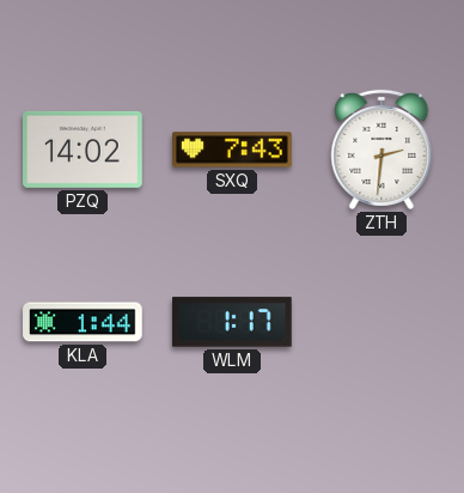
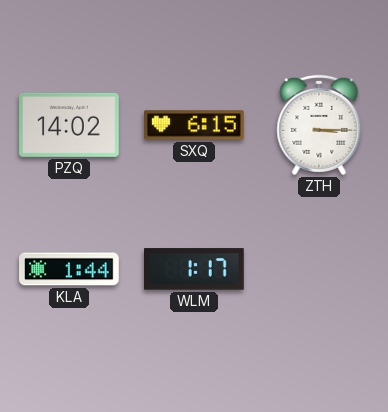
SXQ: 7:43 -> 6:15
ZTH: 2:31 -> 3:15
